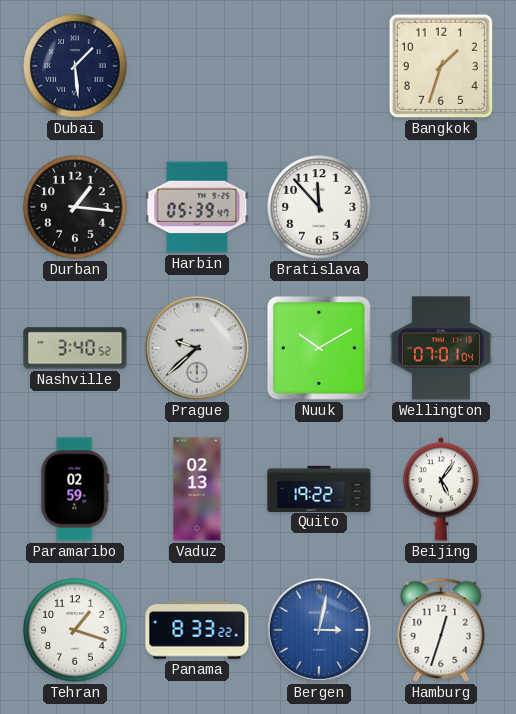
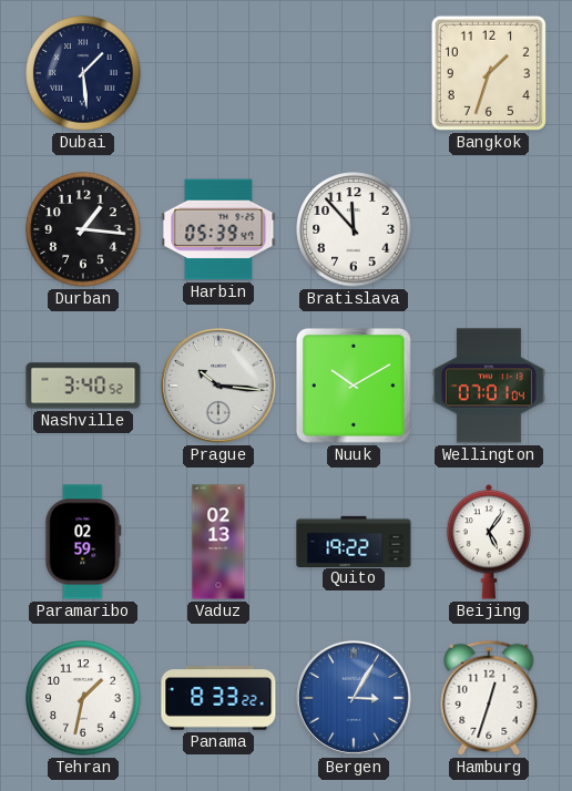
Prague: 9:38 -> 10:16
Tehran: 1:18 -> 1:32
Bergen: 3:02 -> 3:05
